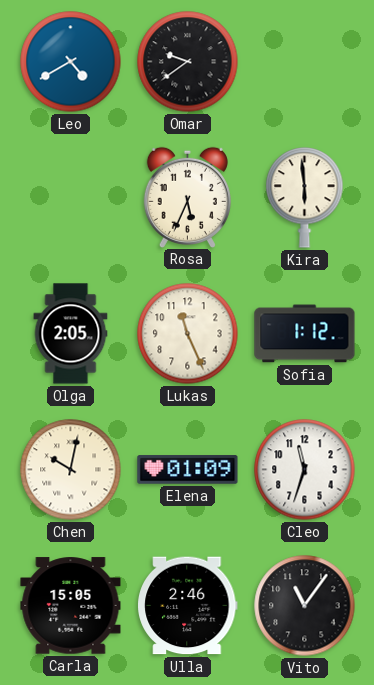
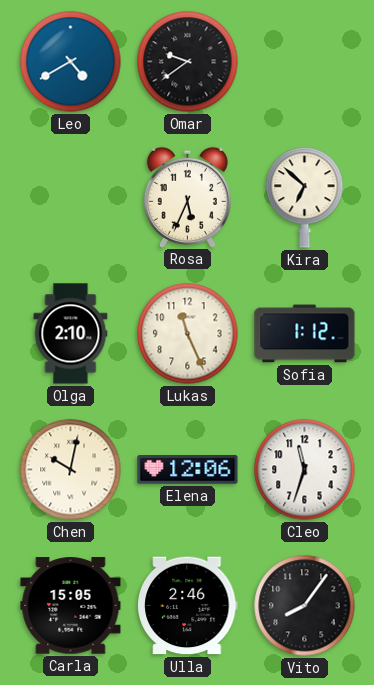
Kira: 5:59 -> 6:52
Olga: 2:05 -> 2:10
Elena: 01:09 -> 12:06
Vito: 11:06 -> 8:06
